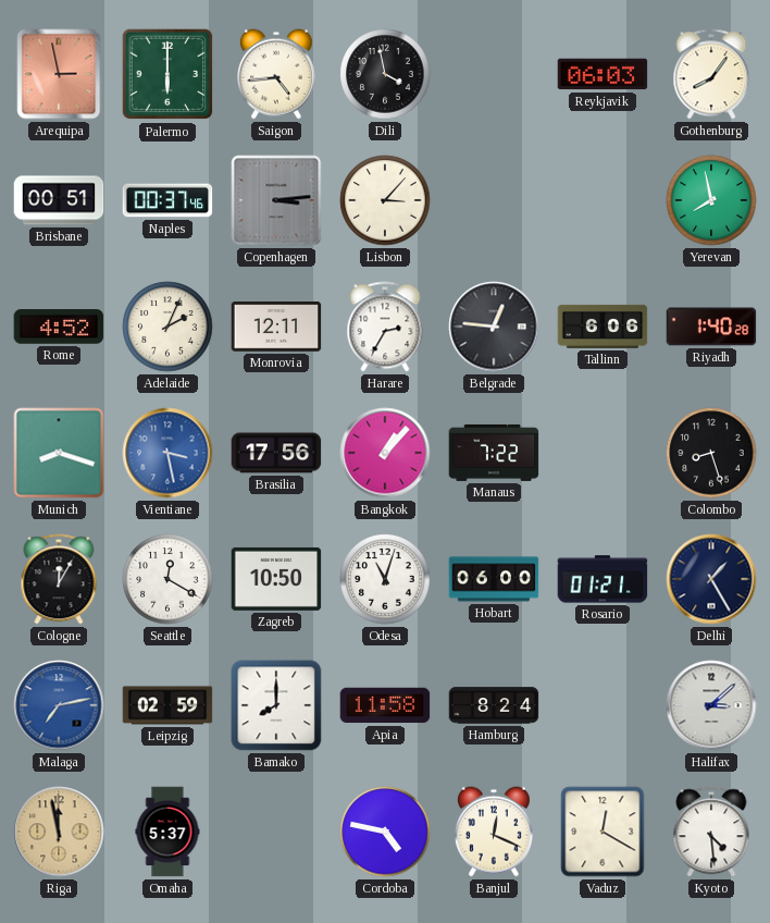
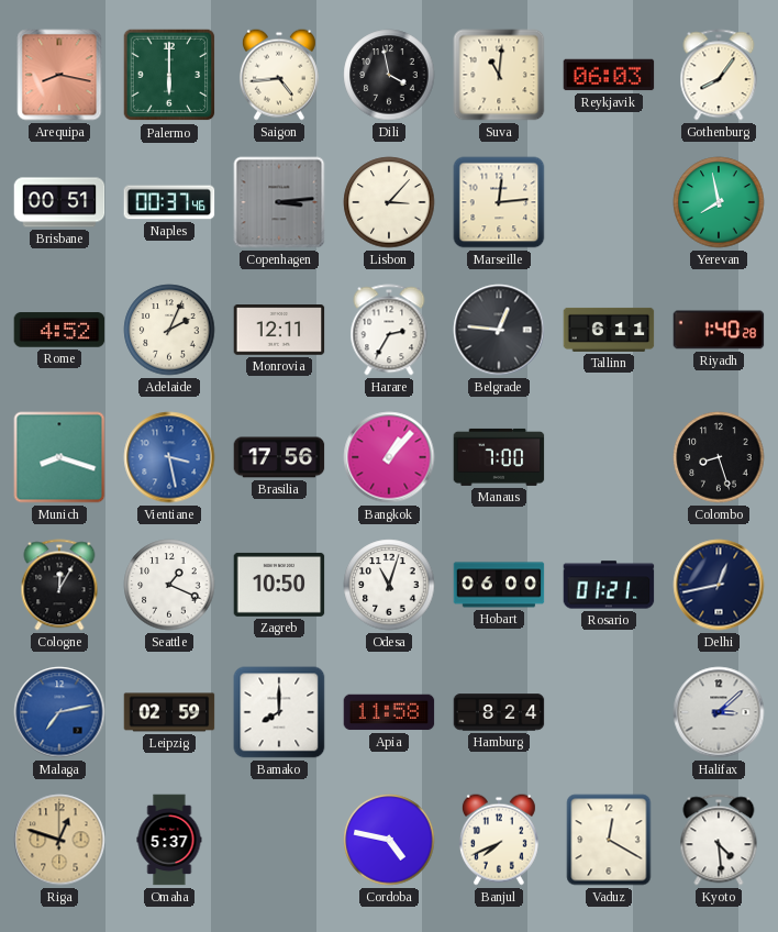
Arequipa: 2:58 -> 8:17
Suva: none -> 11:01
Marseille: none -> 12:14
Tallinn: 6:06 -> 6:11
Manaus: 7:22 -> 7:00
Seattle: 12:20 -> 1:19
Delhi: 1:25 -> 12:43
Riga: 11:58 -> 12:48
Banjul: 12:19 -> 7:41
